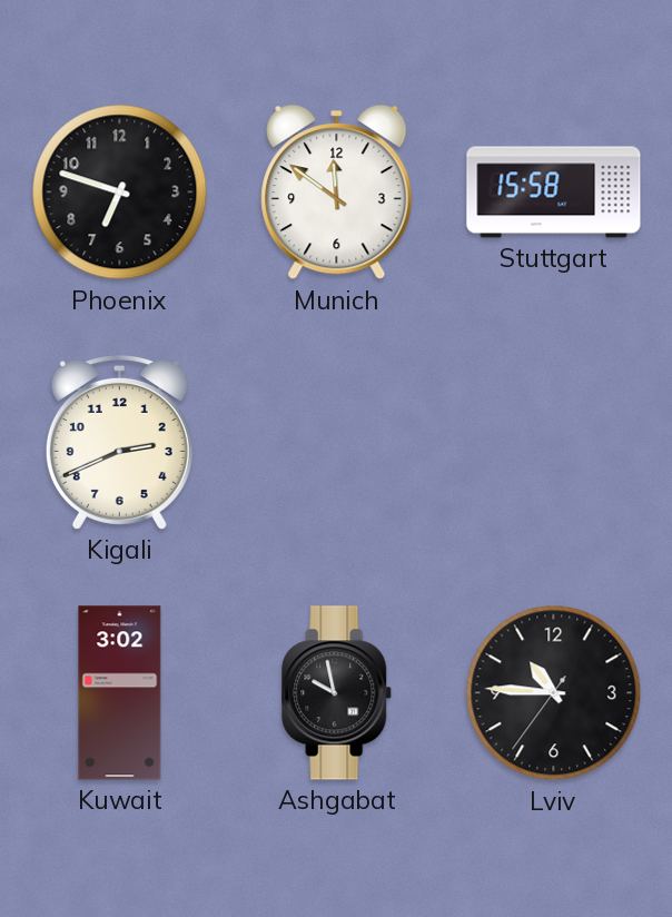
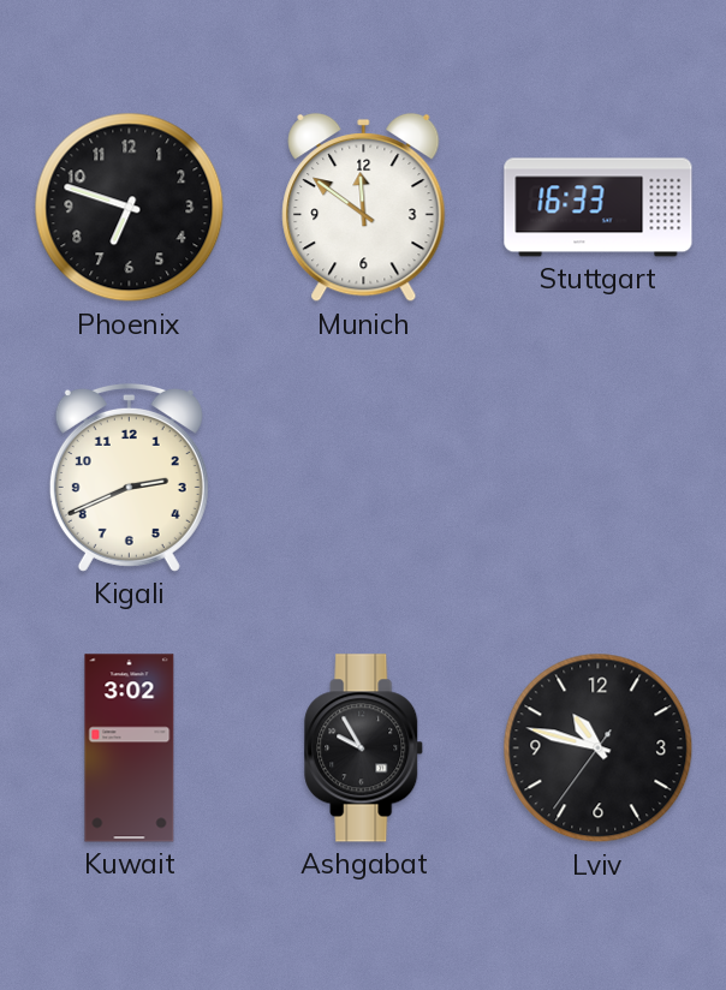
Stuttgart: 15:58 -> 16:33
Ashgabat: 9:58 -> 9:55
Lviv: 10:45 -> 10:47
